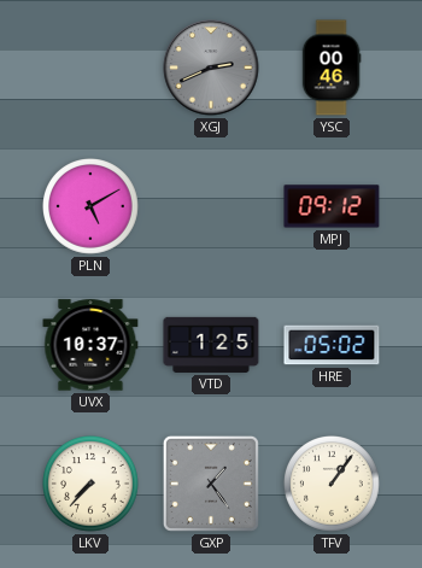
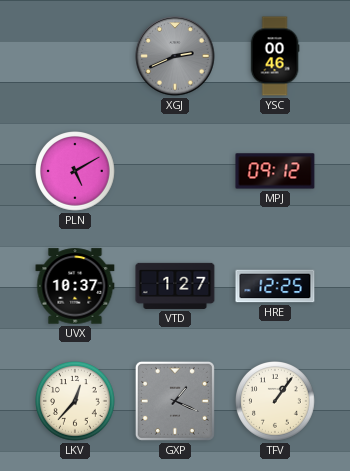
VTD: 1:25 -> 1:27
HRE: 05:02 -> 12:25
LKV: 7:37 -> 12:37
GXP: 1:24 -> 1:19
